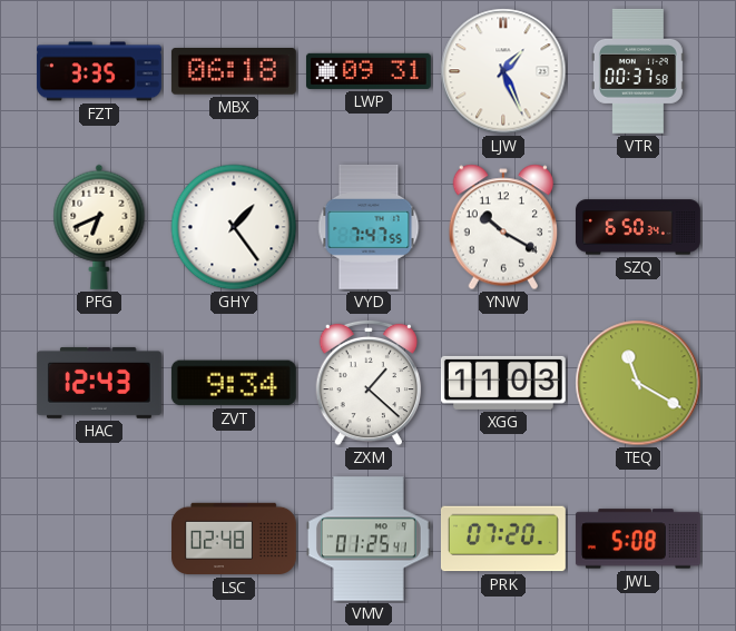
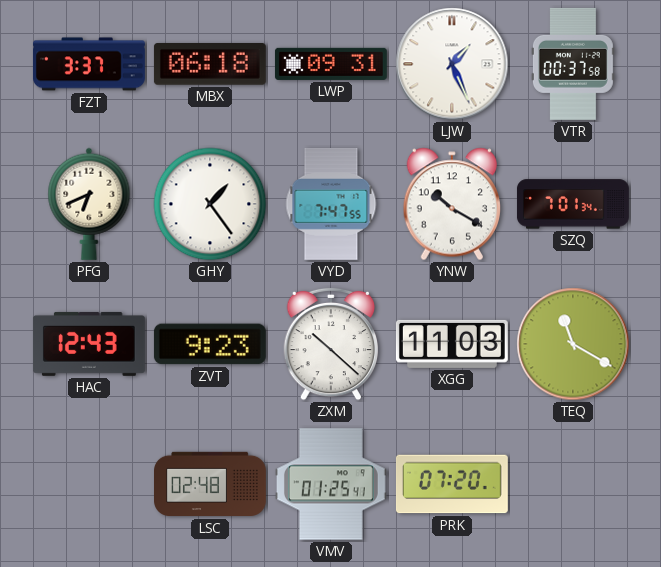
FZT: 3:35 -> 3:37
SZQ: 6:50 -> 7:01
ZVT: 9:34 -> 9:23
ZXM: 1:22 -> 10:22
JWL: 5:08 -> none
